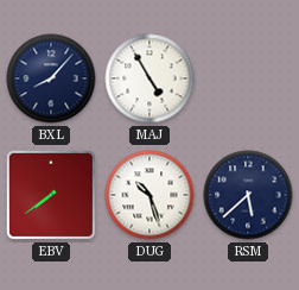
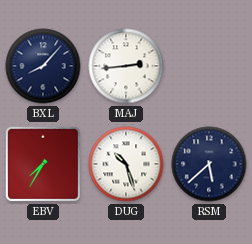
MAJ: 4:55 -> 2:44
EBV: 7:39 -> 7:35
